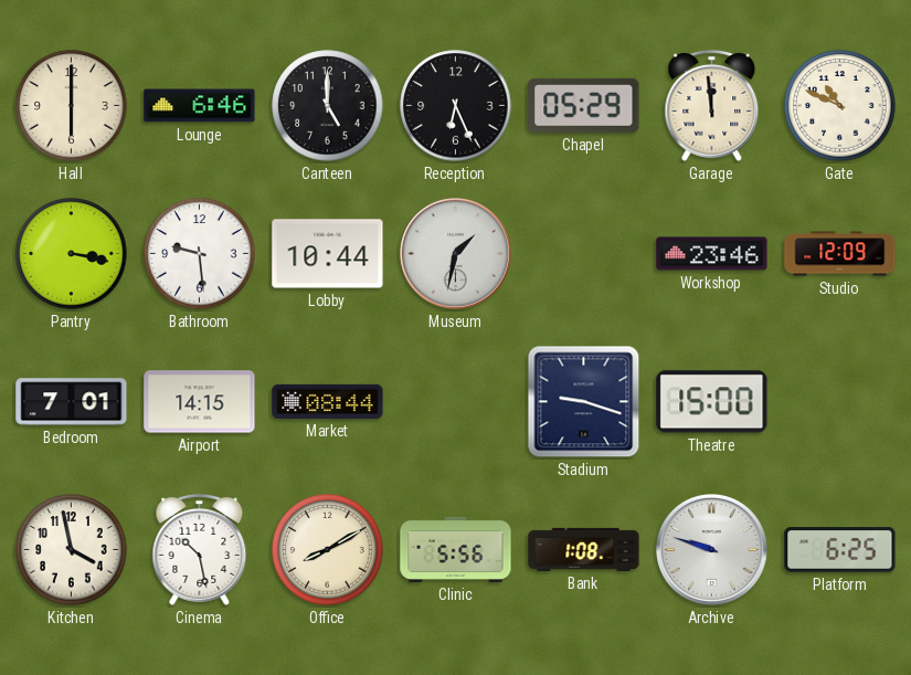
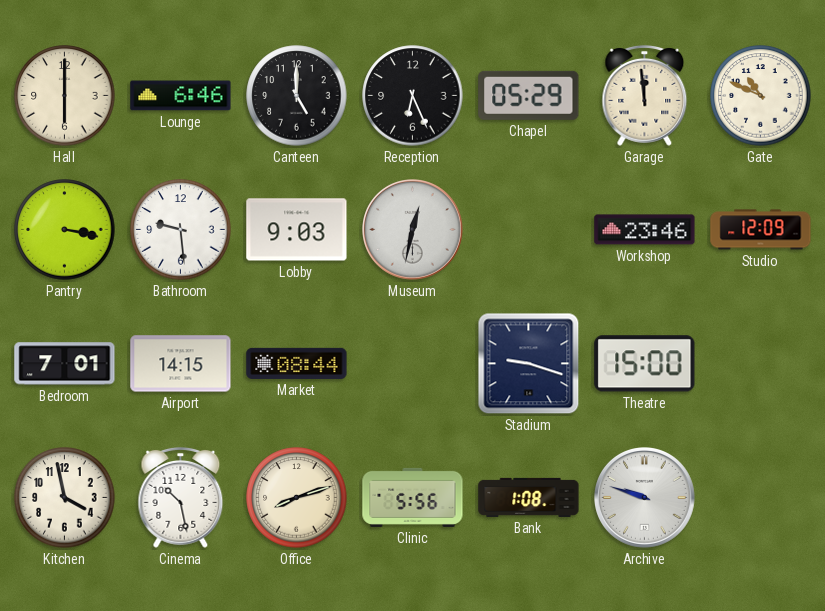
Lobby: 10:44 -> 9:03
Museum: 1:32 -> 12:32
Office: 8:10 -> 8:12
Platform: 6:25 -> none
